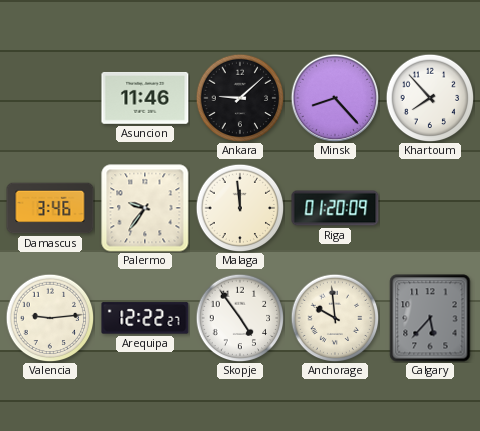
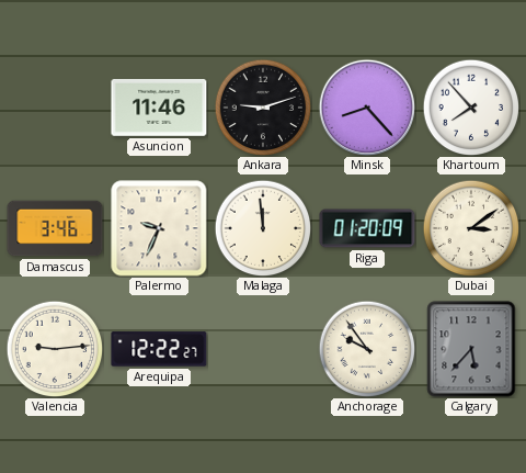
Ankara: 9:08 -> 9:12
Palermo: 9:36 -> 9:34
Dubai: none -> 3:09
Skopje: 4:54 -> none
Anchorage: 9:59 -> 9:54
